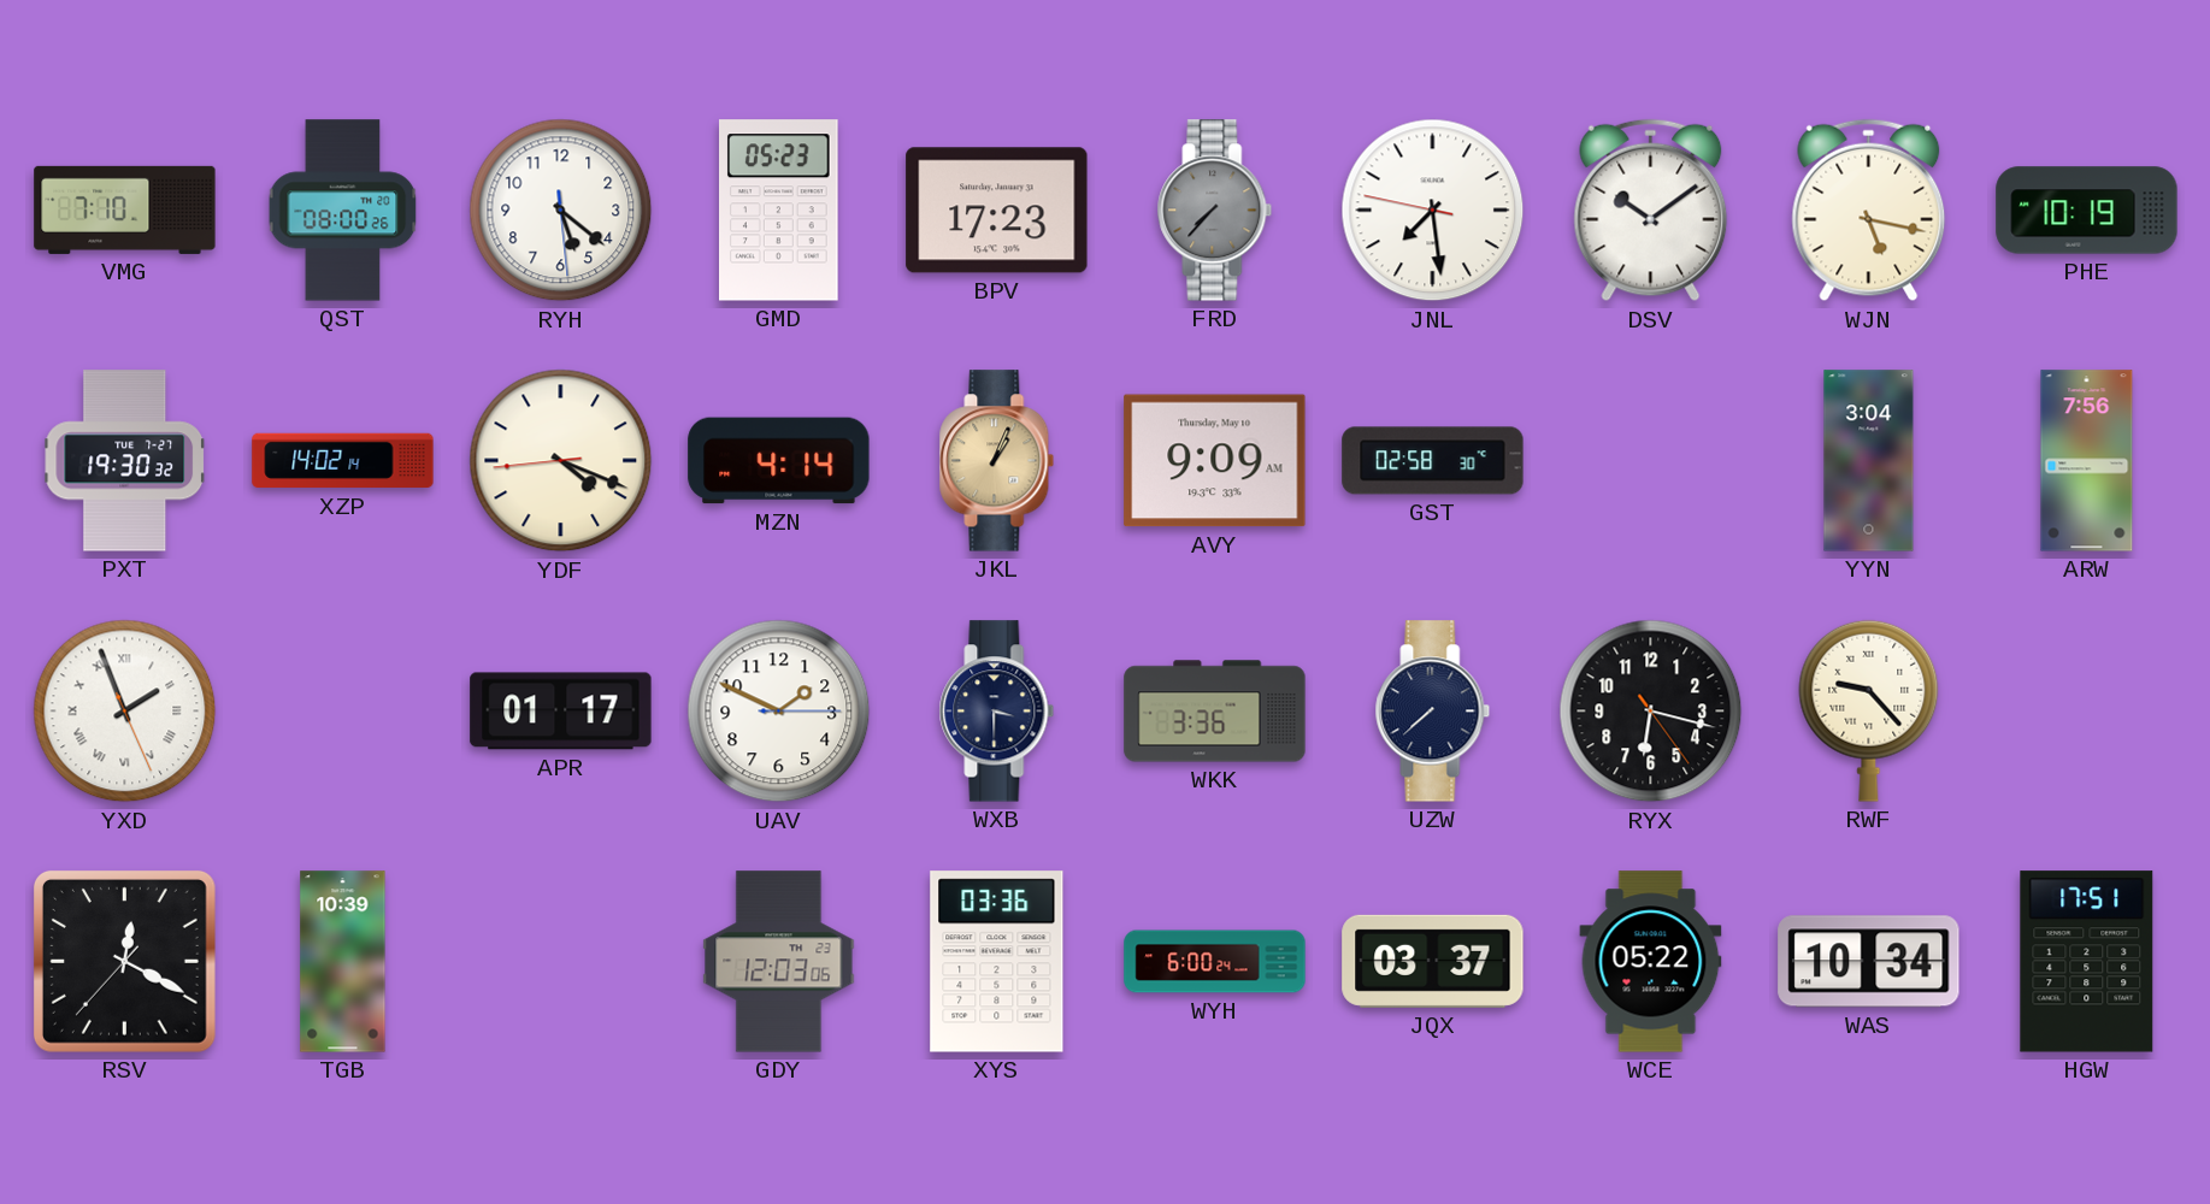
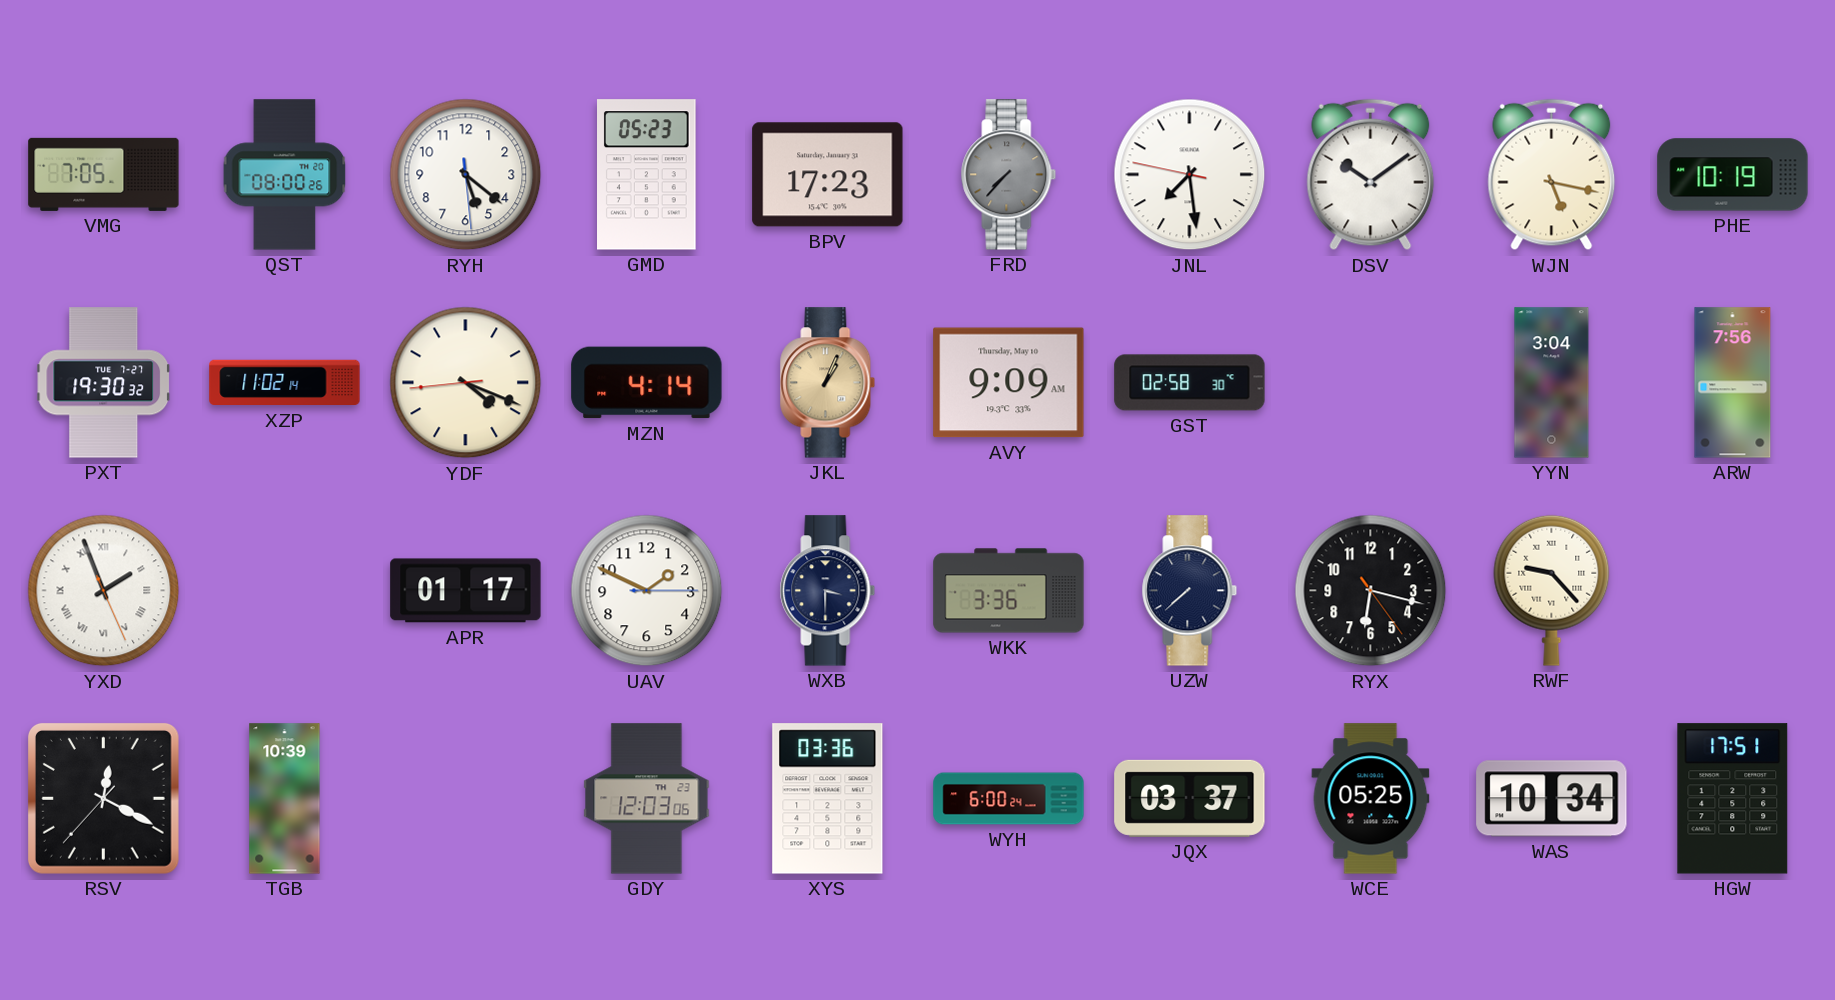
VMG: 7:10 -> 7:05
XZP: 14:02 -> 11:02
WCE: 05:22 -> 05:25
